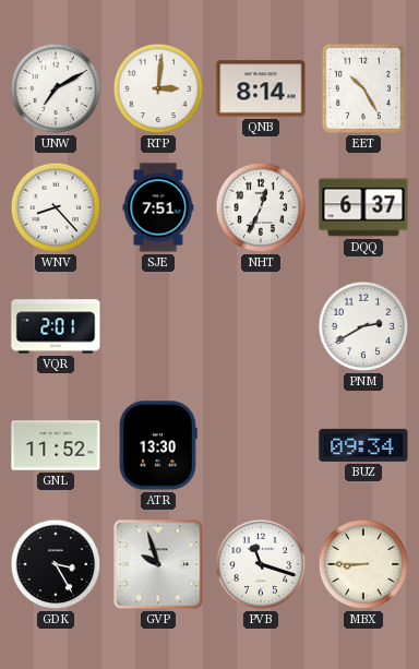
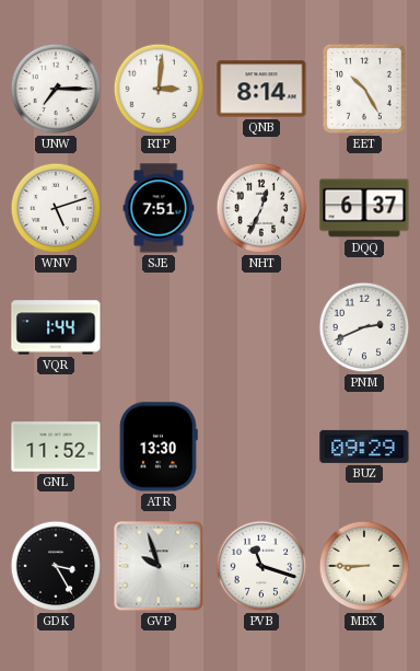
UNW: 7:10 -> 7:15
WNV: 8:23 -> 5:12
VQR: 2:01 -> 1:44
PNM: 2:40 -> 2:41
BUZ: 09:34 -> 09:29
